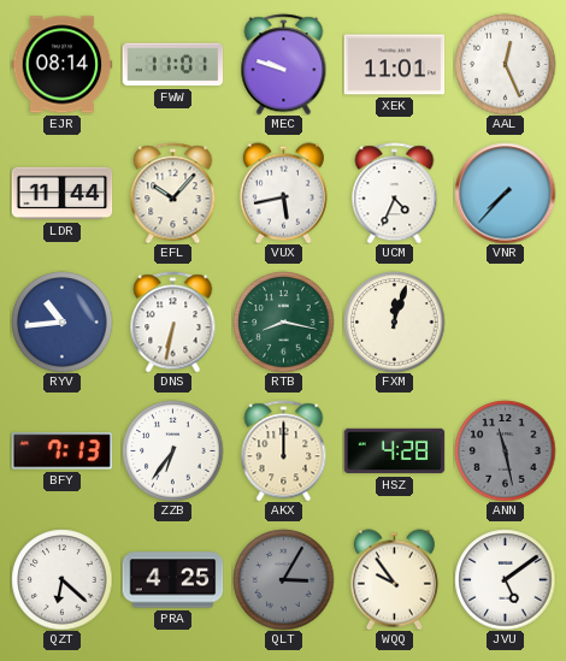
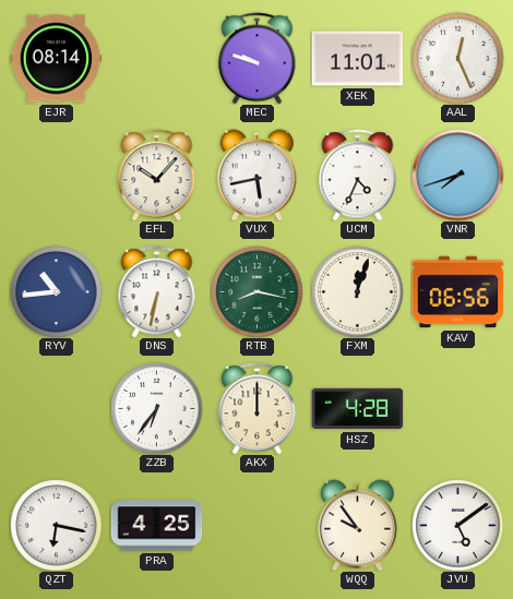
FWW: 11:01 -> none
LDR: 11:44 -> none
VNR: 7:37 -> 7:42
KAV: none -> 06:56
BFY: 7:13 -> none
ANN: 11:28 -> none
QZT: 6:22 -> 6:17
QLT: 3:05 -> none
